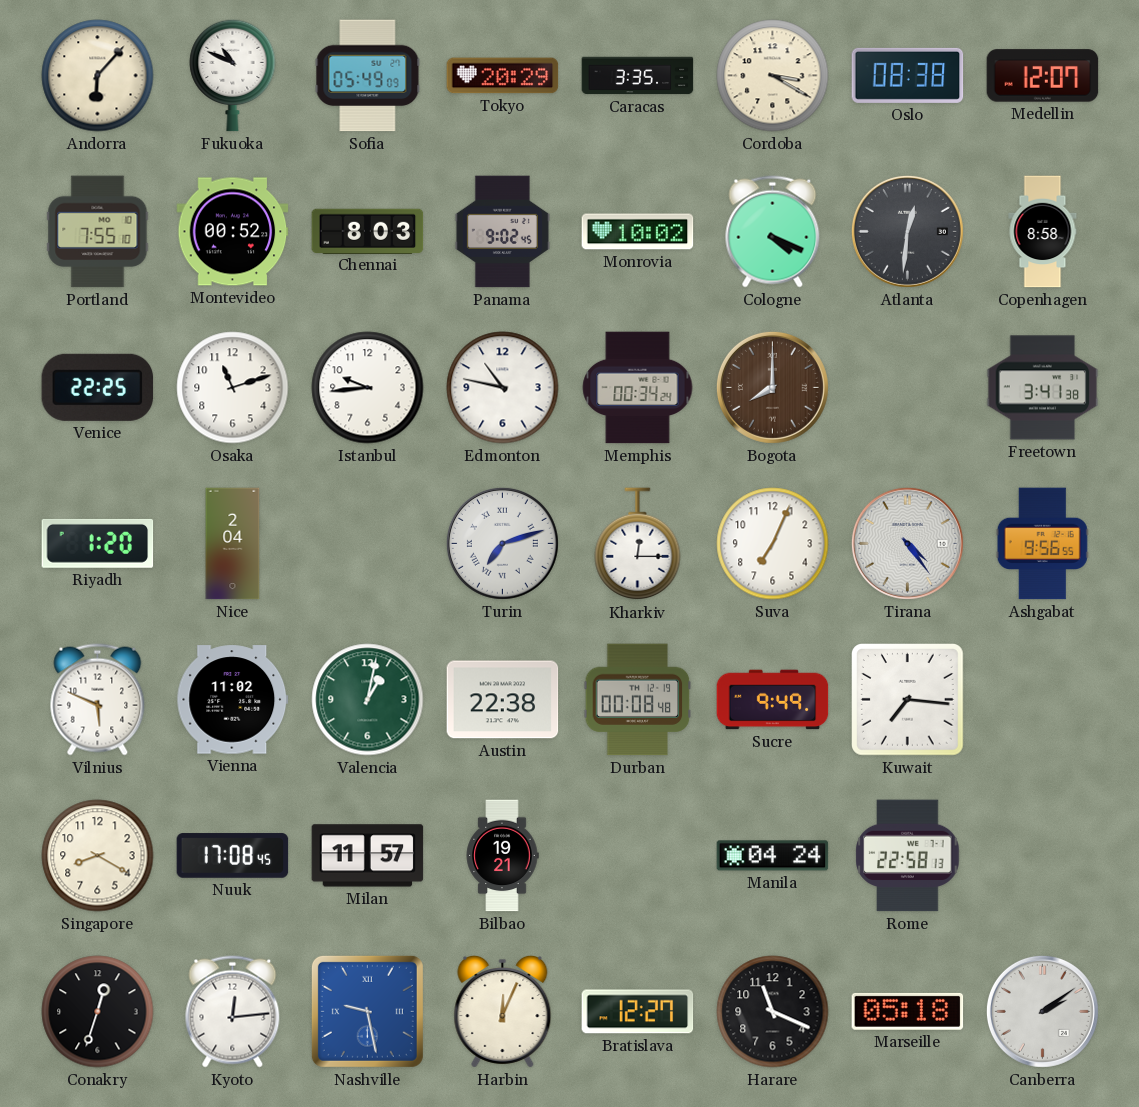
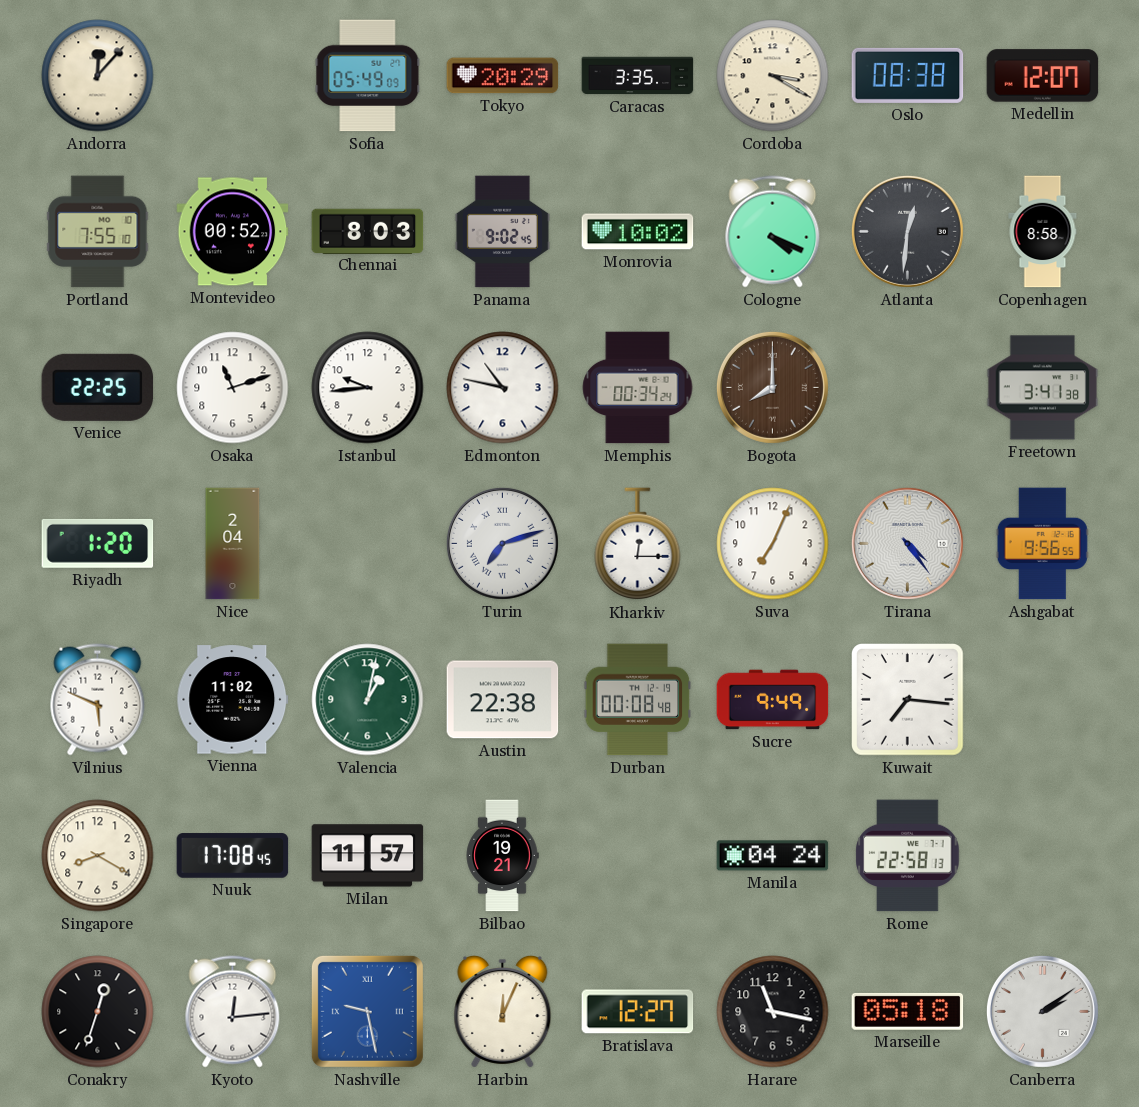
Andorra: 6:07 -> 12:07
Fukuoka: 10:49 -> none
Harare: 11:19 -> 11:17
